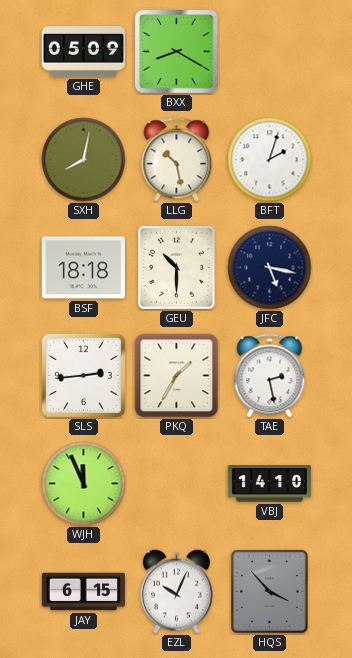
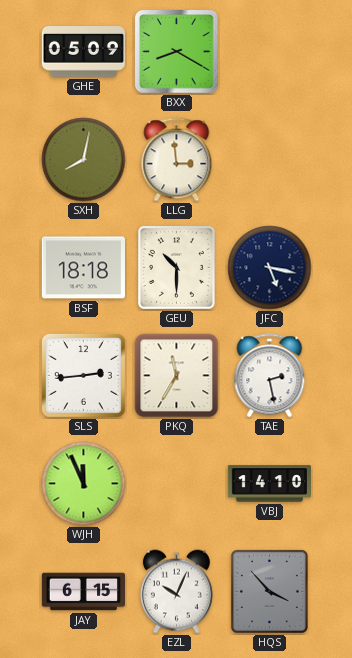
LLG: 10:28 -> 2:59
BFT: 2:03 -> none
PKQ: 1:35 -> 11:35
